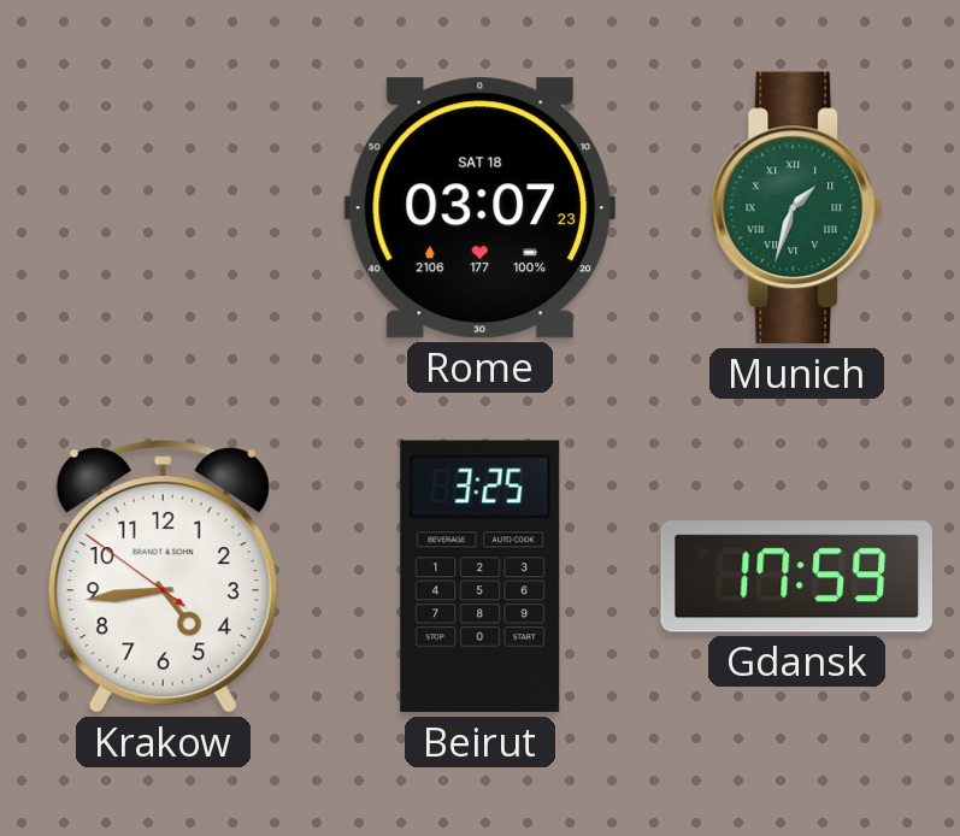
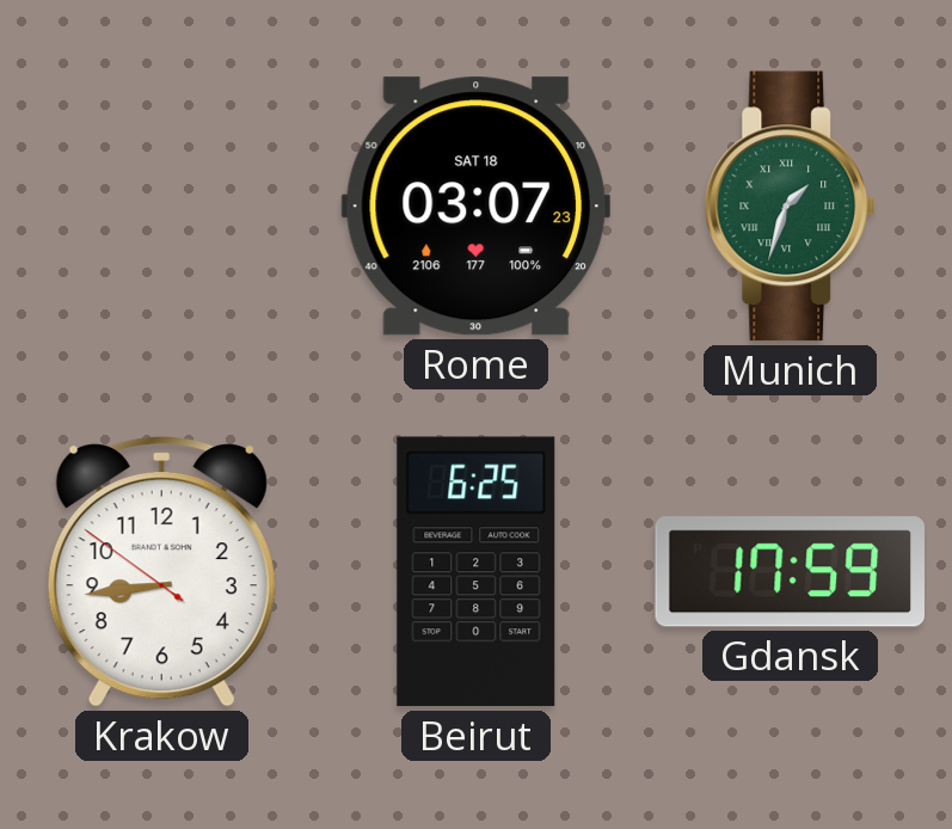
Krakow: 4:43 -> 8:43
Beirut: 3:25 -> 6:25
